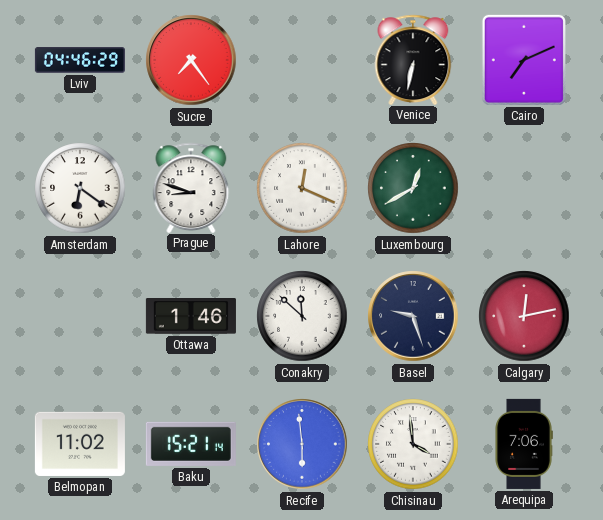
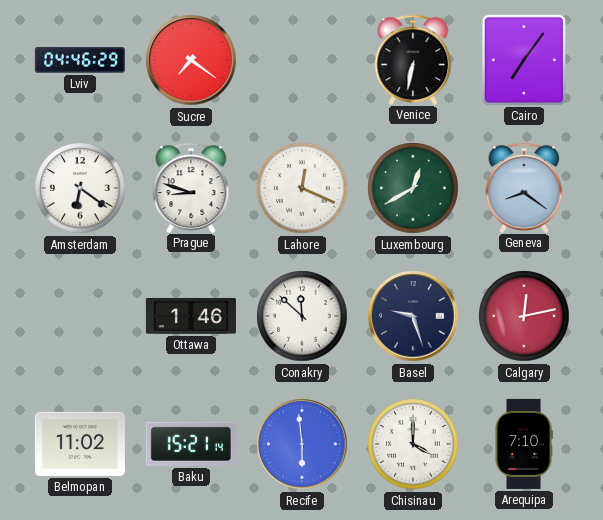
Sucre: 7:24 -> 7:21
Cairo: 7:11 -> 7:06
Geneva: none -> 8:21
Chisinau: 3:59 -> 4:00
Arequipa: 7:06 -> 7:10
